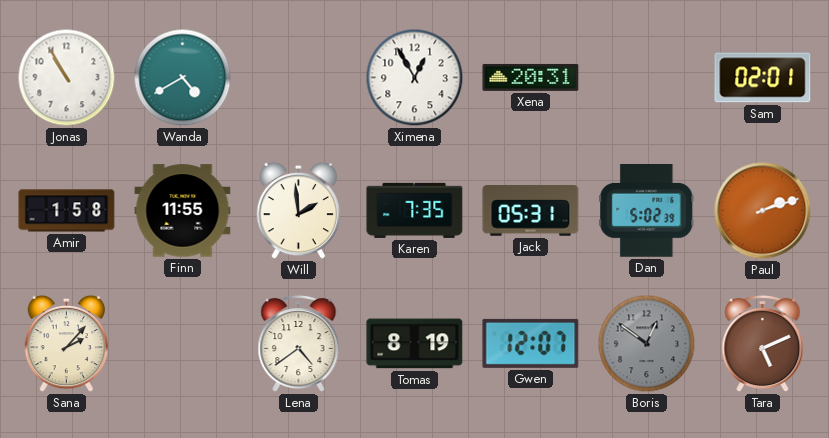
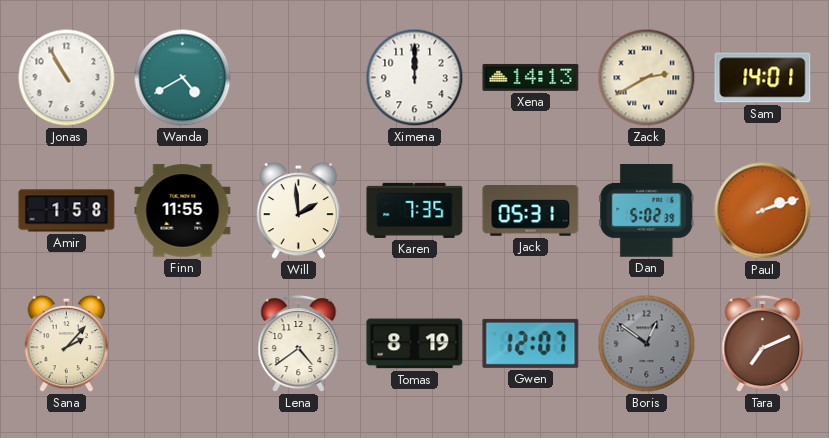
Ximena: 12:55 -> 12:00
Xena: 20:31 -> 14:13
Zack: none -> 2:40
Sam: 02:01 -> 14:01
Tara: 5:11 -> 7:11
